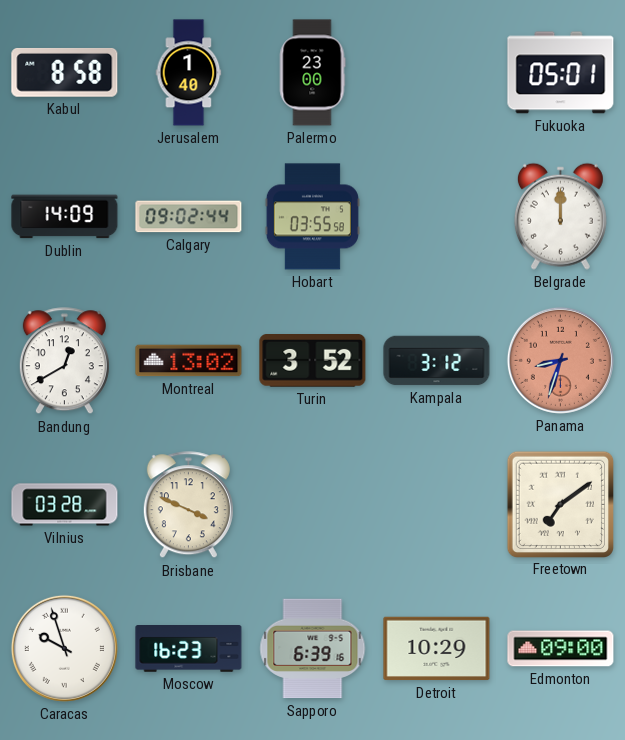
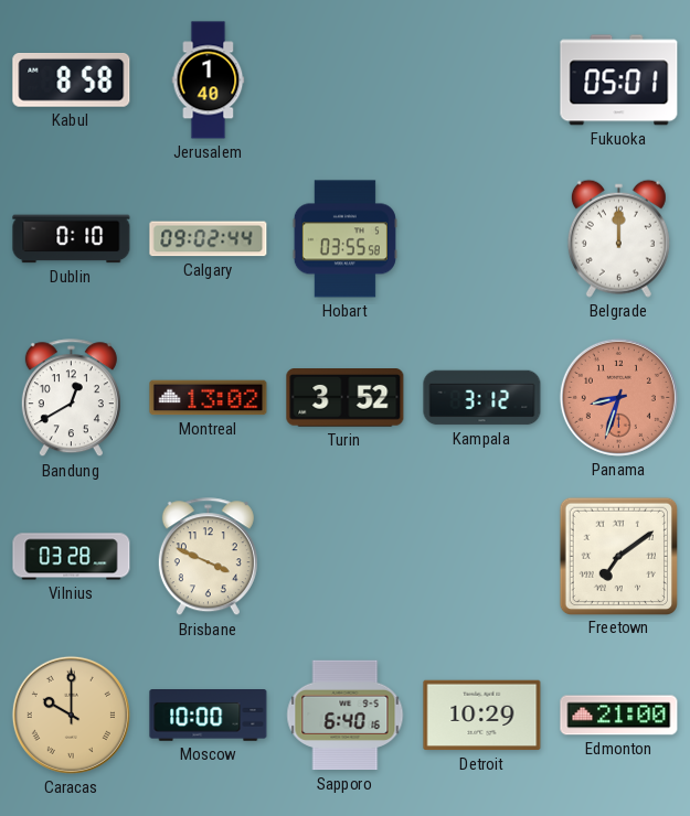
Palermo: 23:00 -> none
Dublin: 14:09 -> 0:10
Caracas: 9:57 -> 10:00
Caracas dial: white -> champagne
Moscow: 16:23 -> 10:00
Sapporo: 6:39 -> 6:40
Edmonton: 09:00 -> 21:00
